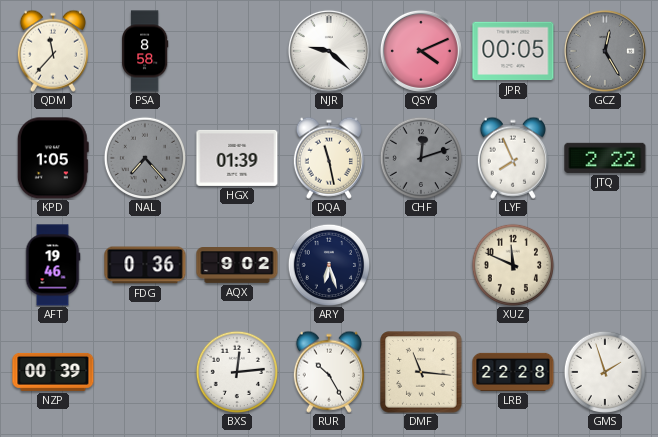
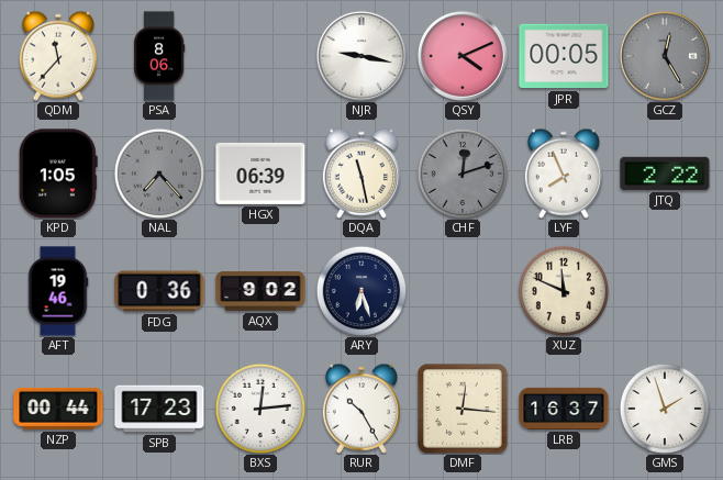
PSA: 8:58 -> 8:06
NJR: 9:22 -> 9:17
HGX: 01:39 -> 06:39
NZP: 00:39 -> 00:44
SPB: none -> 17:23
DMF: 11:16 -> 12:16
LRB: 22:28 -> 16:37
